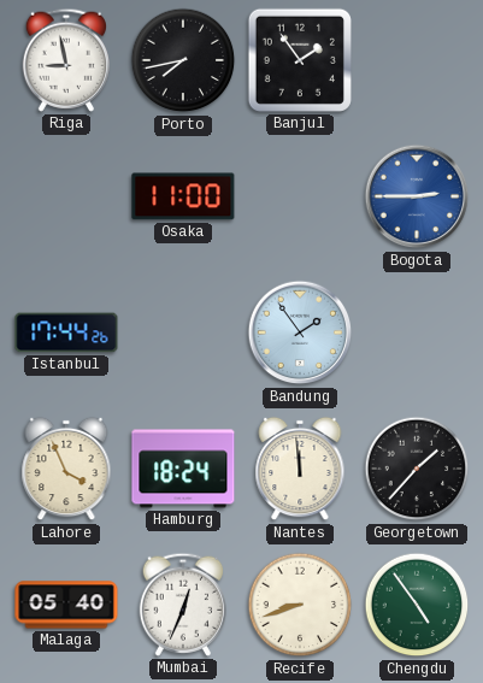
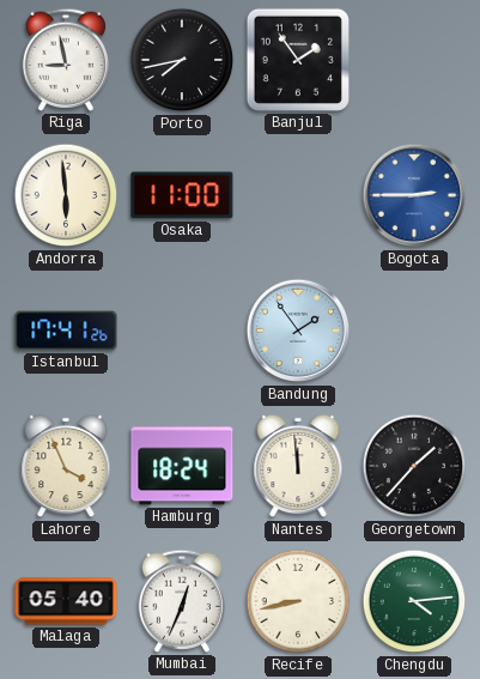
Andorra: none -> 5:59
Istanbul: 17:44 -> 17:41
Recife: 8:42 -> 8:43
Chengdu: 4:54 -> 4:14
